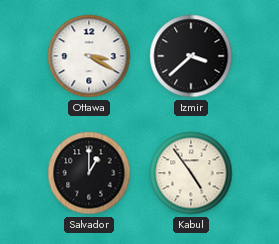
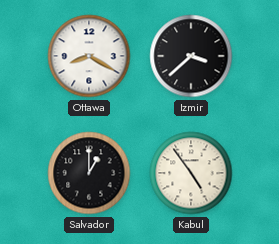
Ottawa: 3:20 -> 8:20
